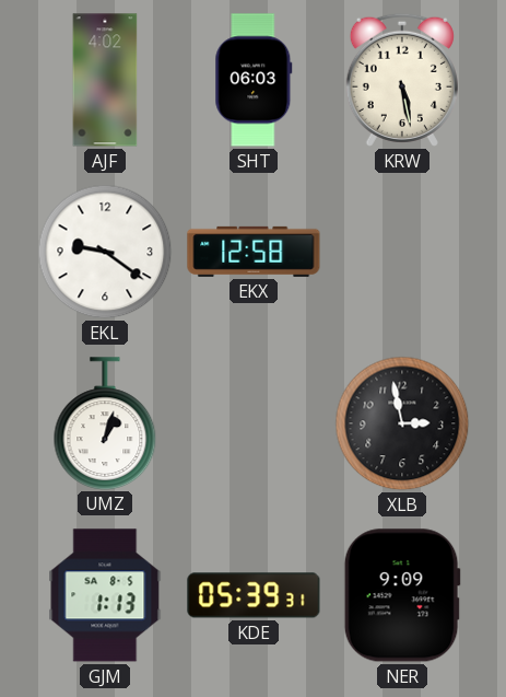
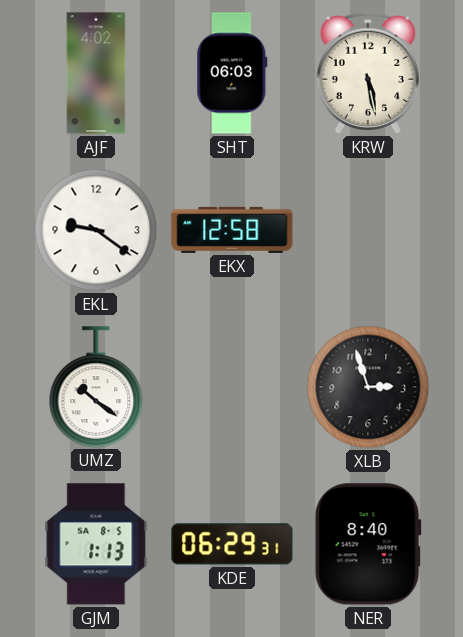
UMZ: 1:03 -> 10:21
XLB: 2:58 -> 2:57
KDE: 05:39 -> 06:29
NER: 9:09 -> 8:40
